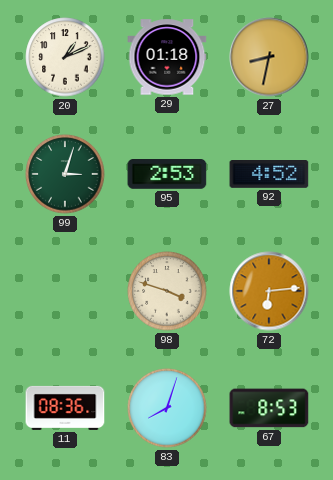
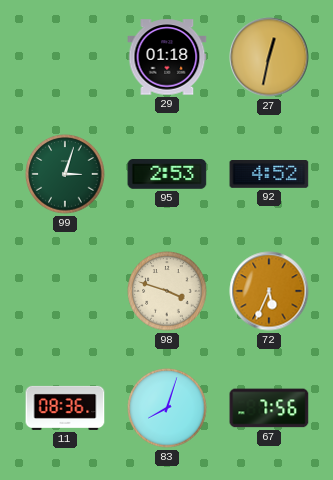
20: 1:11 -> none
27: 8:32 -> 12:32
72: 6:14 -> 5:34
67: 8:53 -> 7:56
